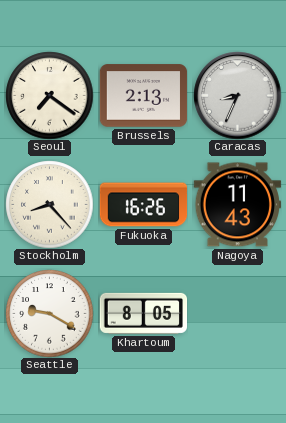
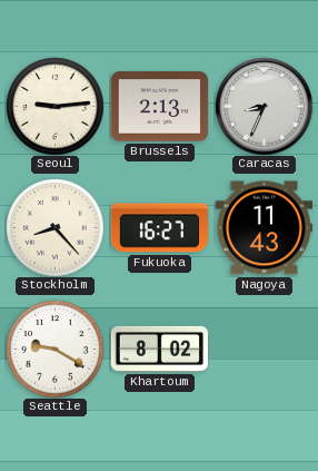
Seoul: 7:21 -> 9:14
Fukuoka: 16:26 -> 16:27
Khartoum: 8:05 -> 8:02
